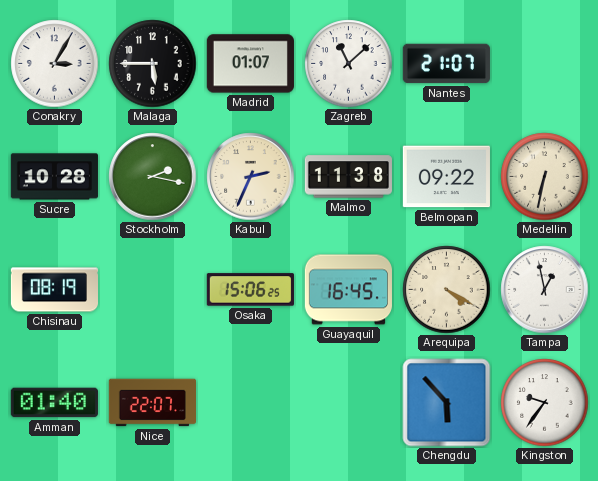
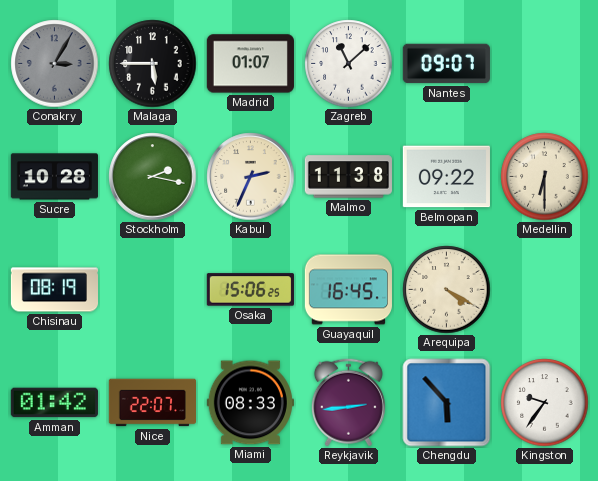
Conakry dial: white -> grey
Nantes: 21:07 -> 09:07
Medellin: 6:32 -> 6:30
Tampa: 12:58 -> none
Amman: 01:40 -> 01:42
Miami: none -> 08:33
Reykjavik: none -> 2:44
